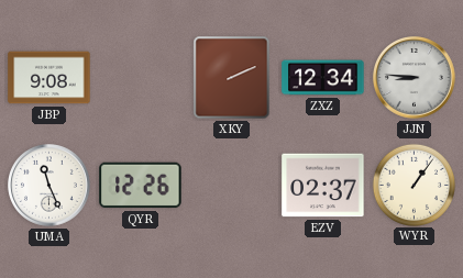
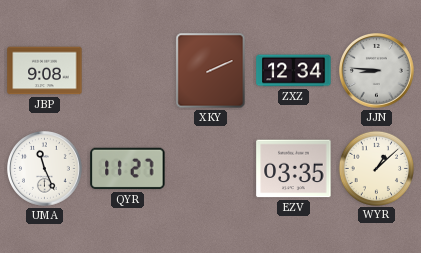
QYR: 12:26 -> 11:27
EZV: 02:37 -> 03:35
WYR: 1:06 -> 1:08
